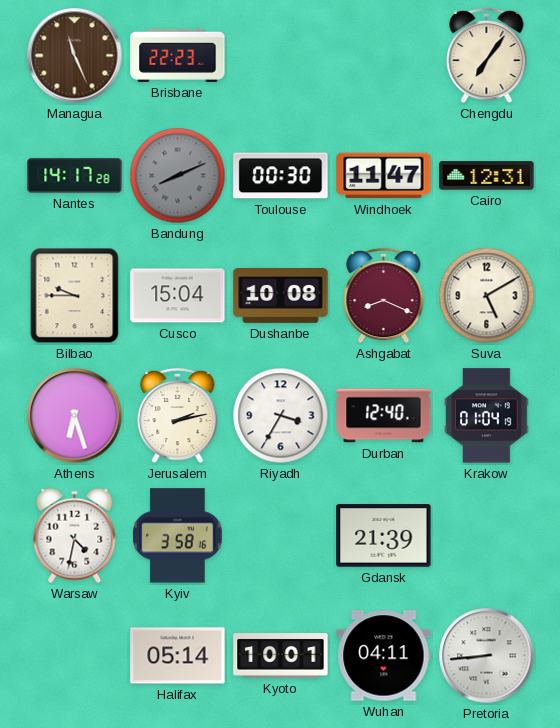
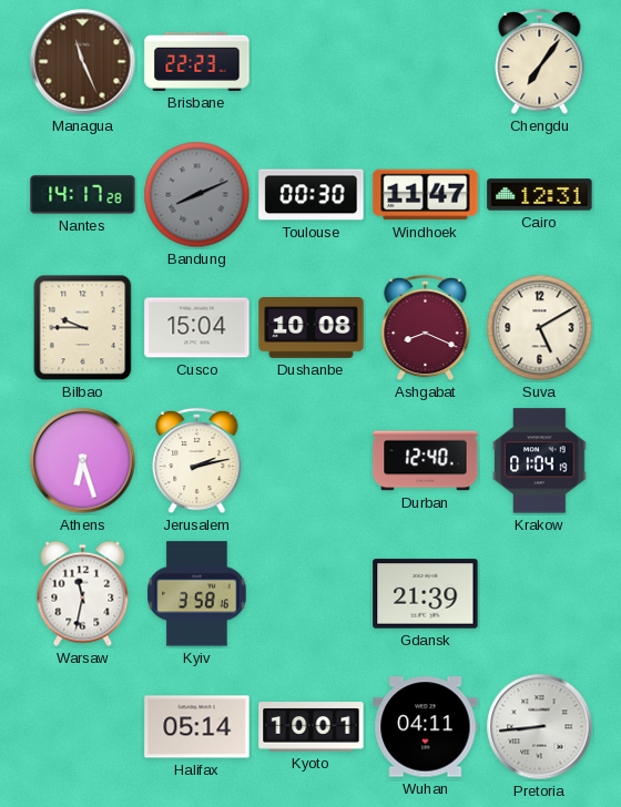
Riyadh: 3:35 -> none
Warsaw: 4:32 -> 11:32
